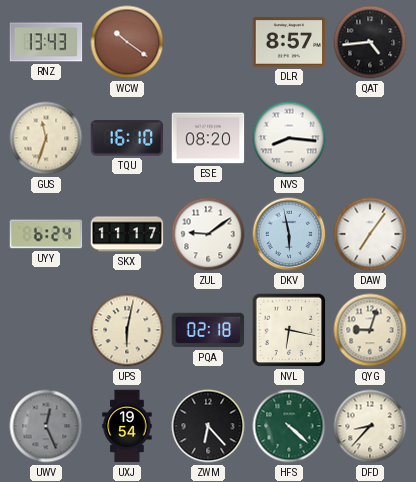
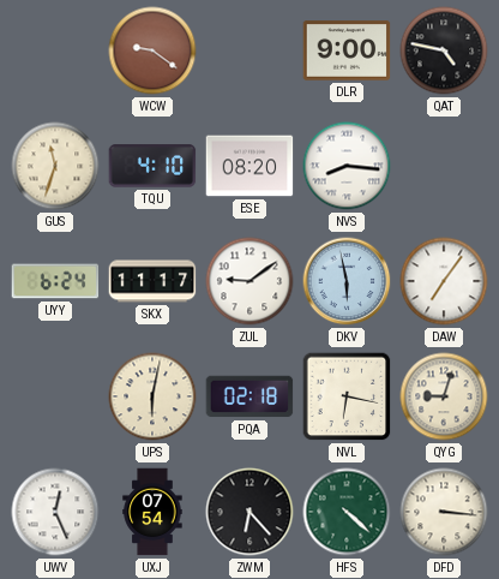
RNZ: 13:43 -> none
WCW: 10:21 -> 9:21
DLR: 8:57 -> 9:00
QAT: 4:44 -> 4:47
TQU: 16:10 -> 4:10
UWV dial: grey -> white
UXJ: 19:54 -> 07:54
DFD: 8:37 -> 3:16
